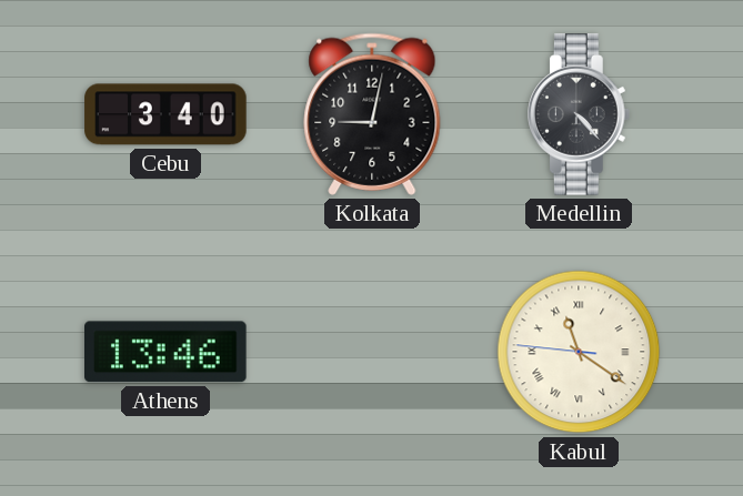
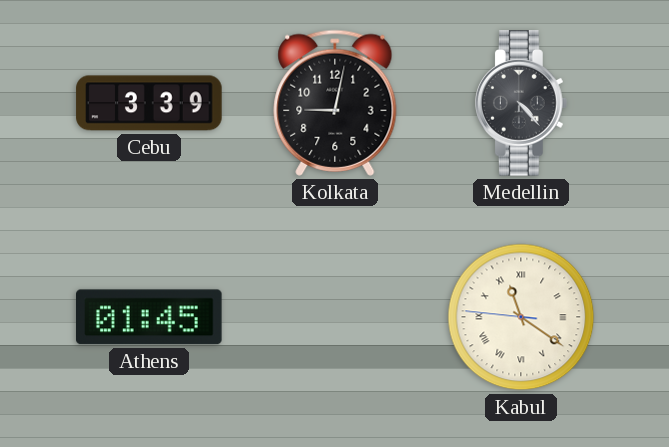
Cebu: 3:40 -> 3:39
Athens: 13:46 -> 01:45
